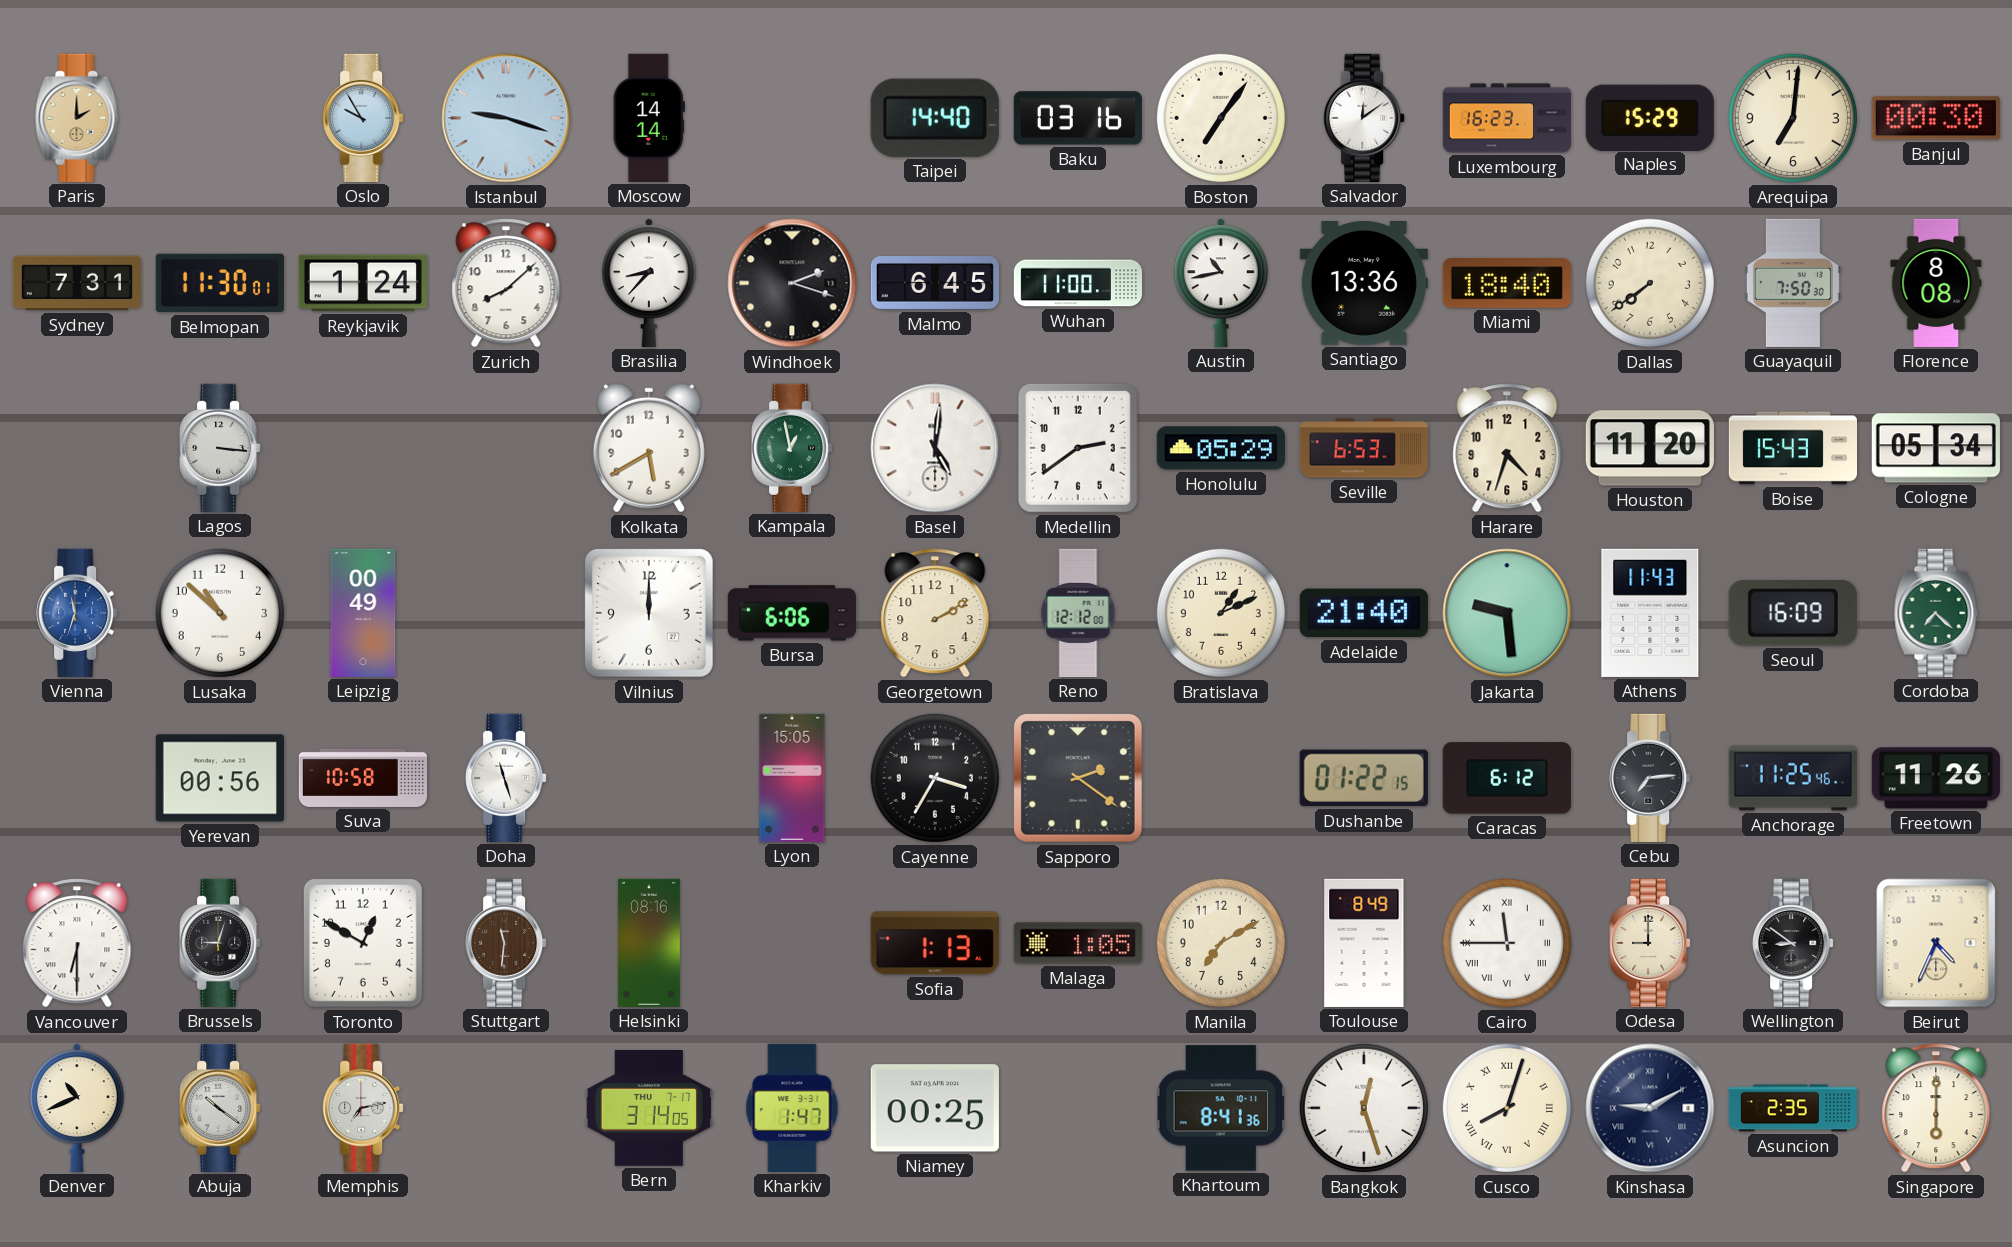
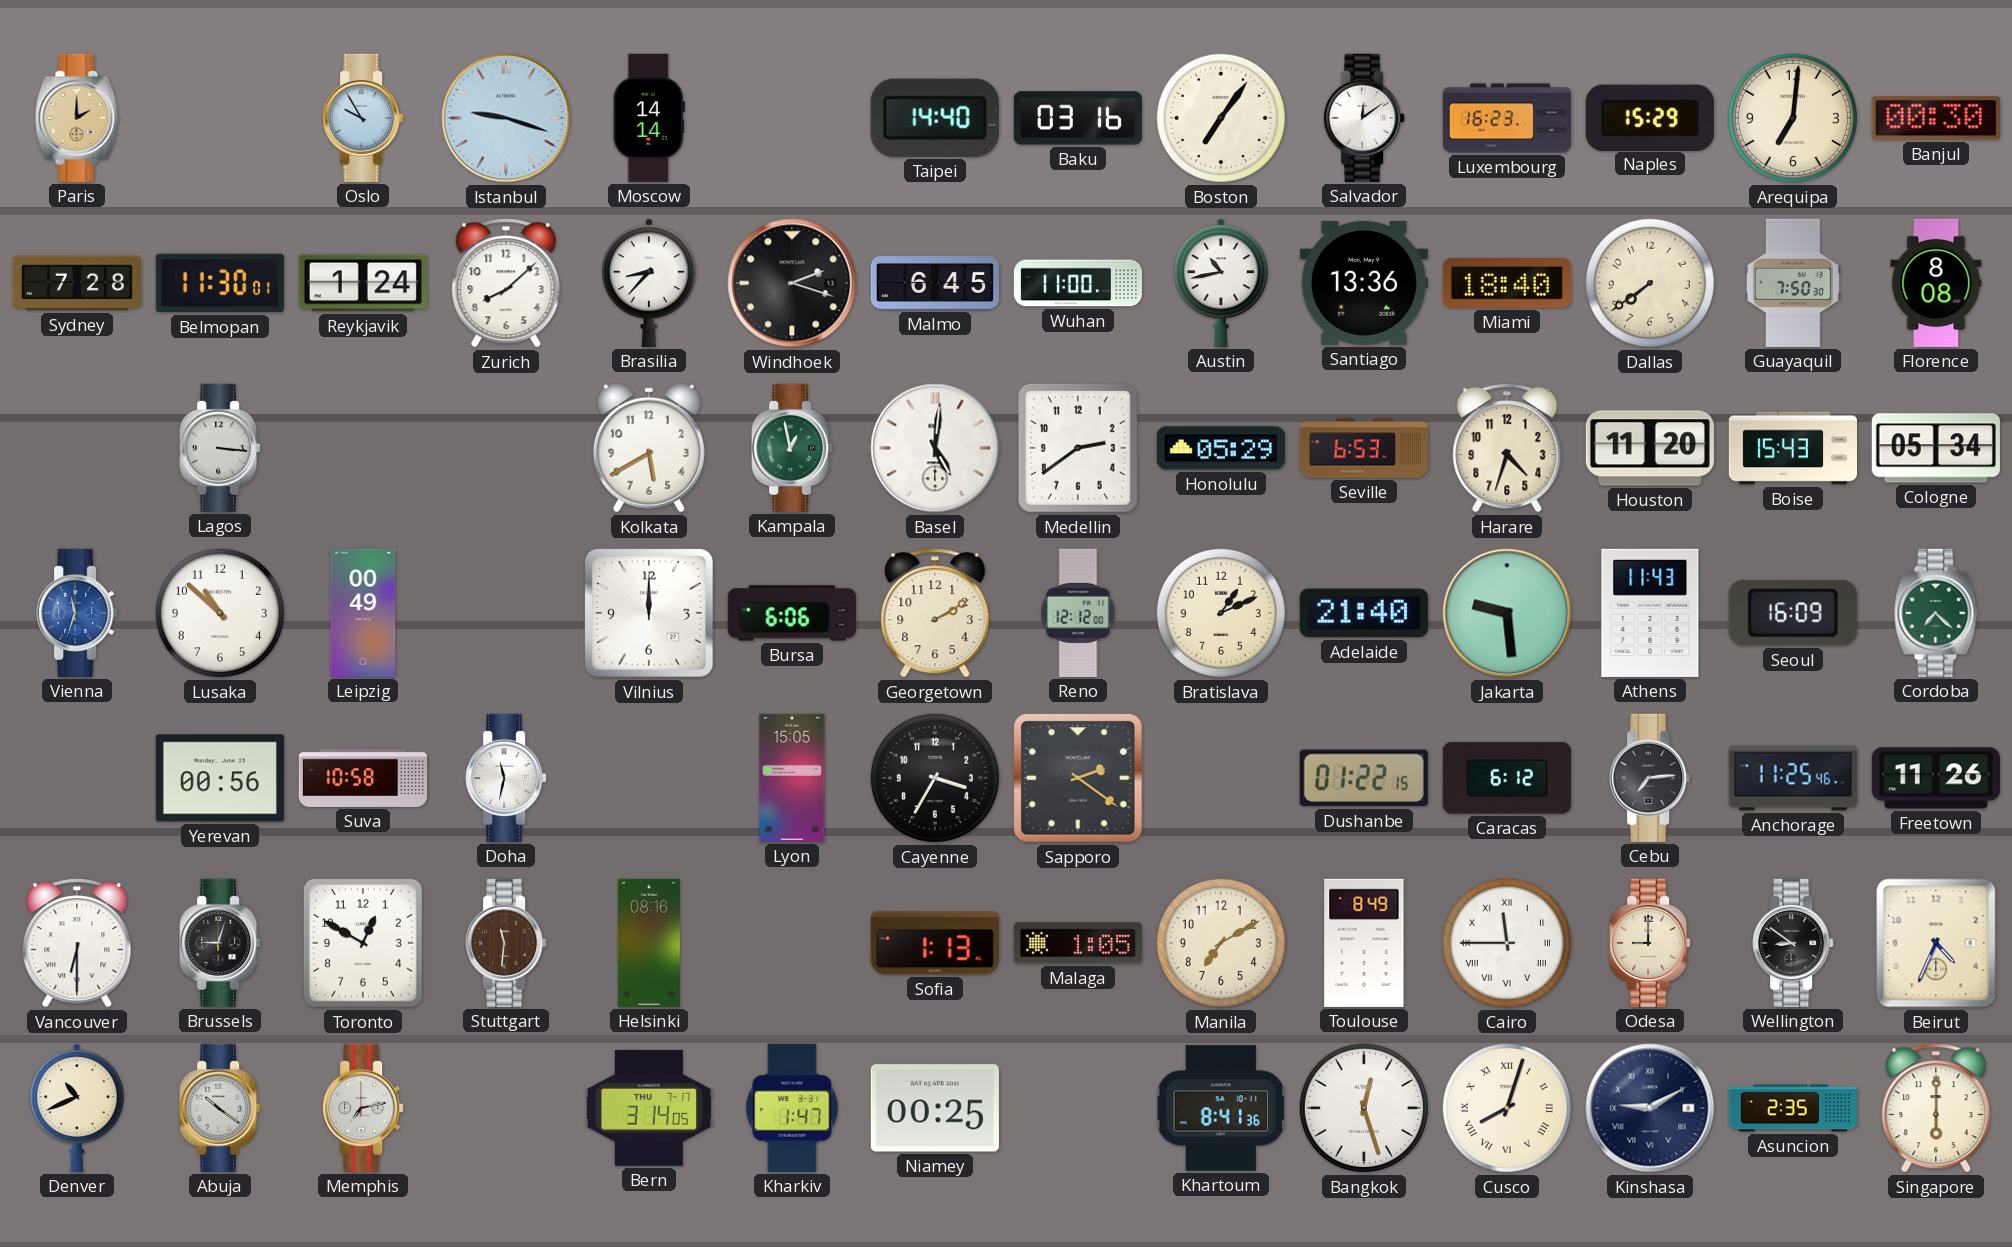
Sydney: 7:31 -> 7:28
Doha: 11:27 -> 11:32
